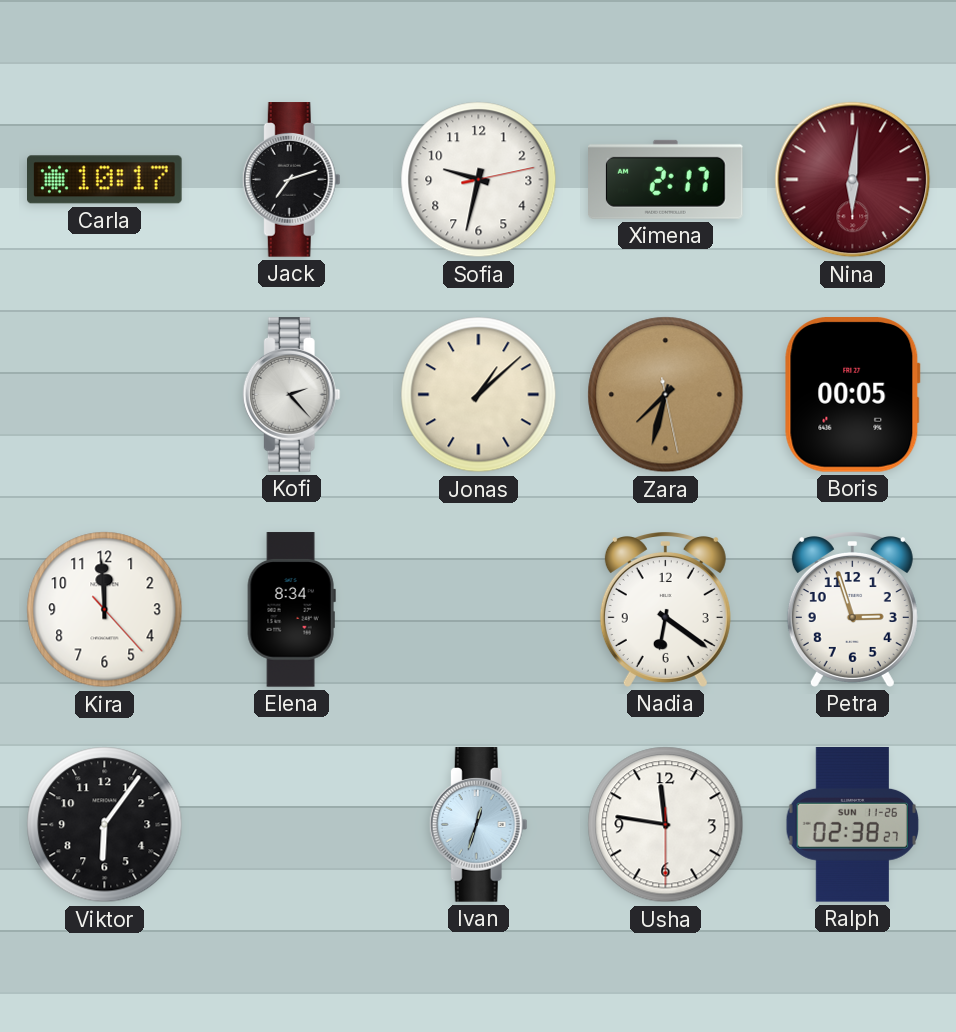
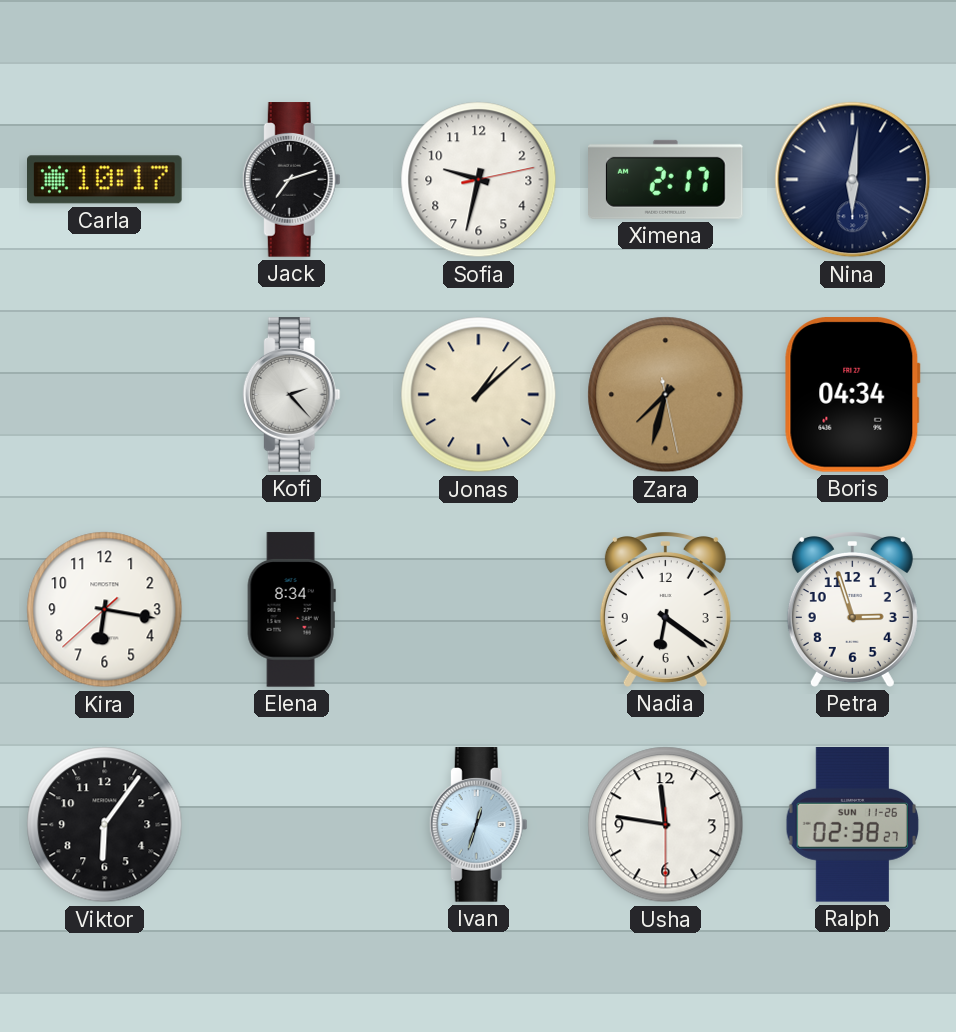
Nina dial: burgundy -> navy
Boris: 00:05 -> 04:34
Kira: 11:59 -> 6:16
